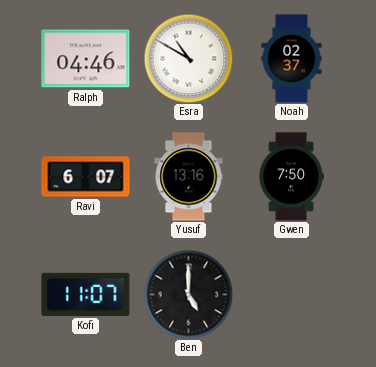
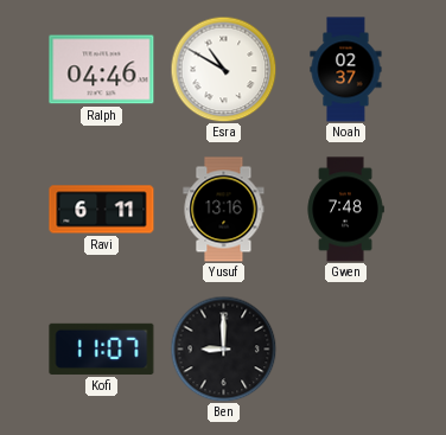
Ravi: 6:07 -> 6:11
Gwen: 7:50 -> 7:48
Ben: 5:00 -> 9:00
